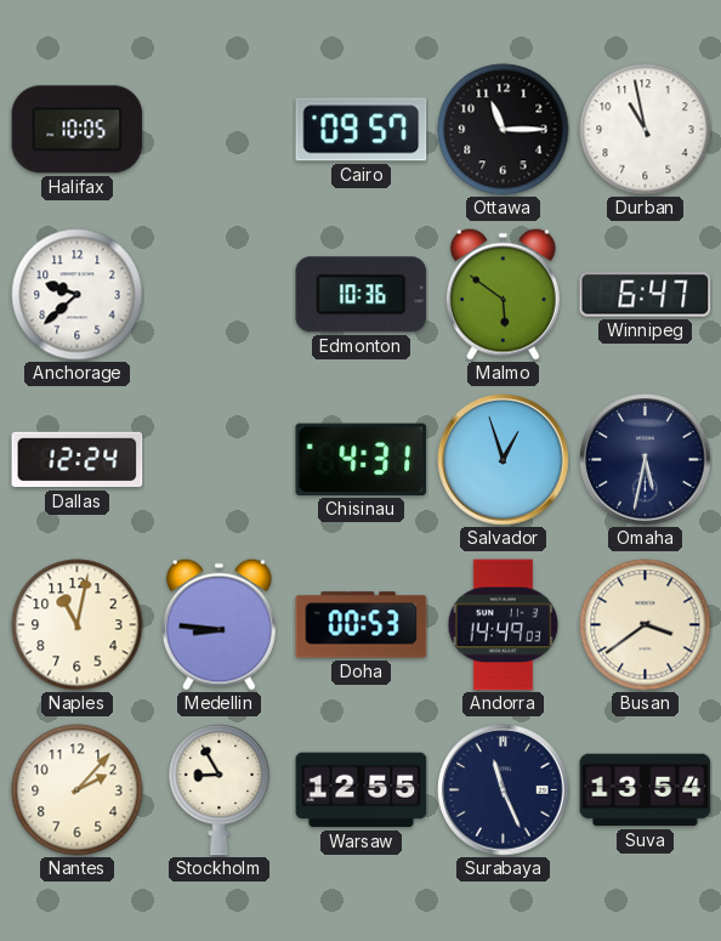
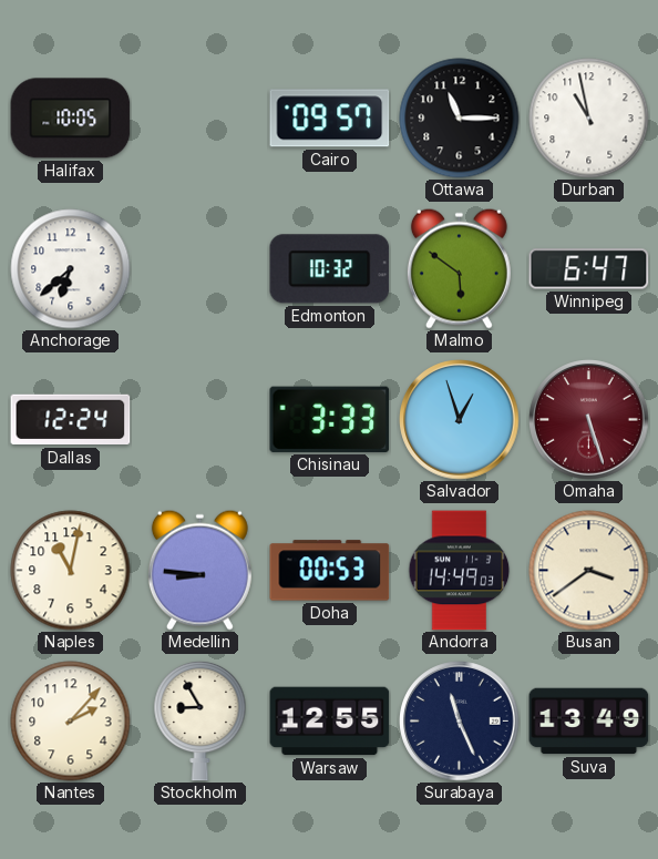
Anchorage: 9:38 -> 6:38
Edmonton: 10:36 -> 10:32
Chisinau: 4:31 -> 3:33
Omaha: 5:32 -> 5:27
Omaha dial: navy -> burgundy
Suva: 13:54 -> 13:49
